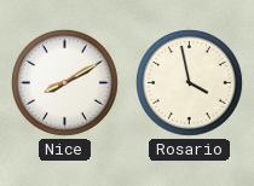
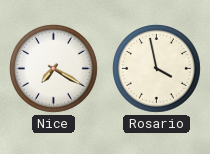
Nice: 8:10 -> 7:20
